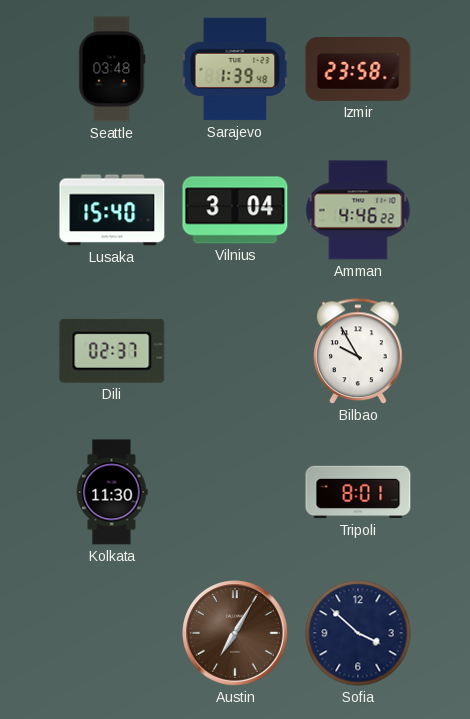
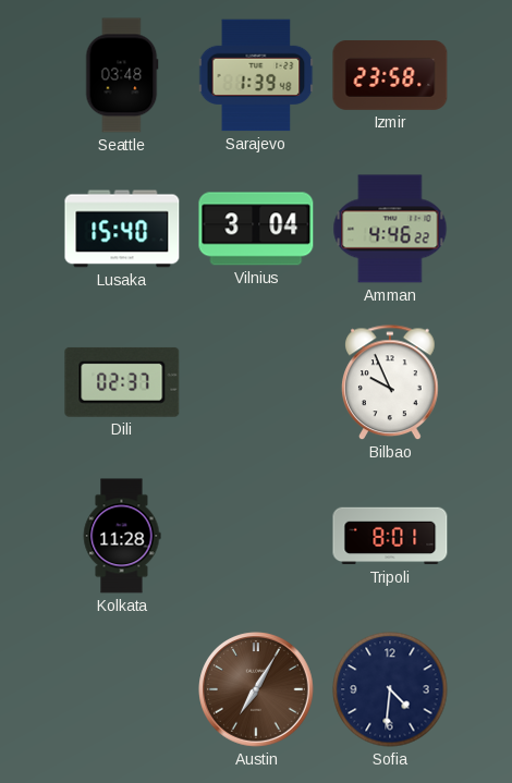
Bilbao: 9:55 -> 9:56
Kolkata: 11:30 -> 11:28
Sofia: 3:52 -> 4:31
